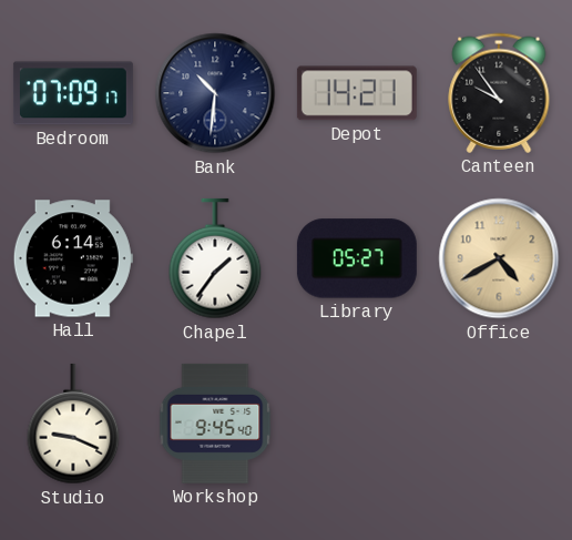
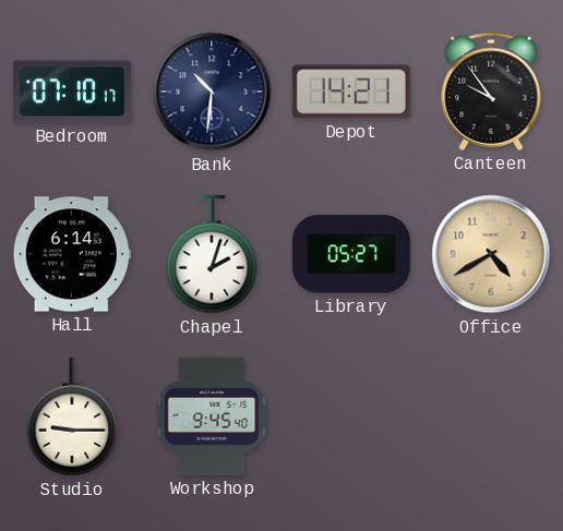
Bedroom: 07:09 -> 07:10
Chapel: 1:36 -> 2:03
Studio: 9:19 -> 9:15
